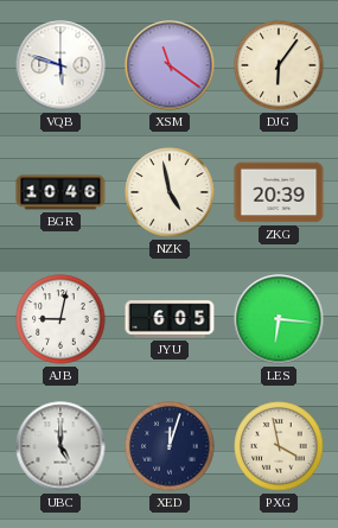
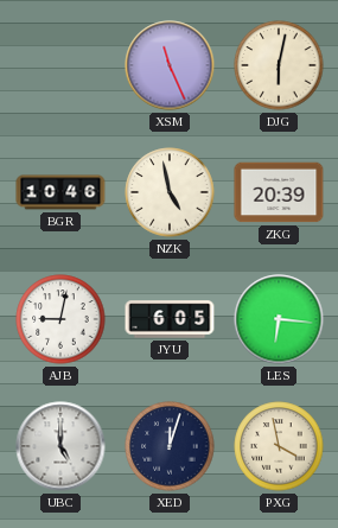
VQB: 5:48 -> none
XSM: 11:21 -> 11:26
DJG: 6:06 -> 6:02
